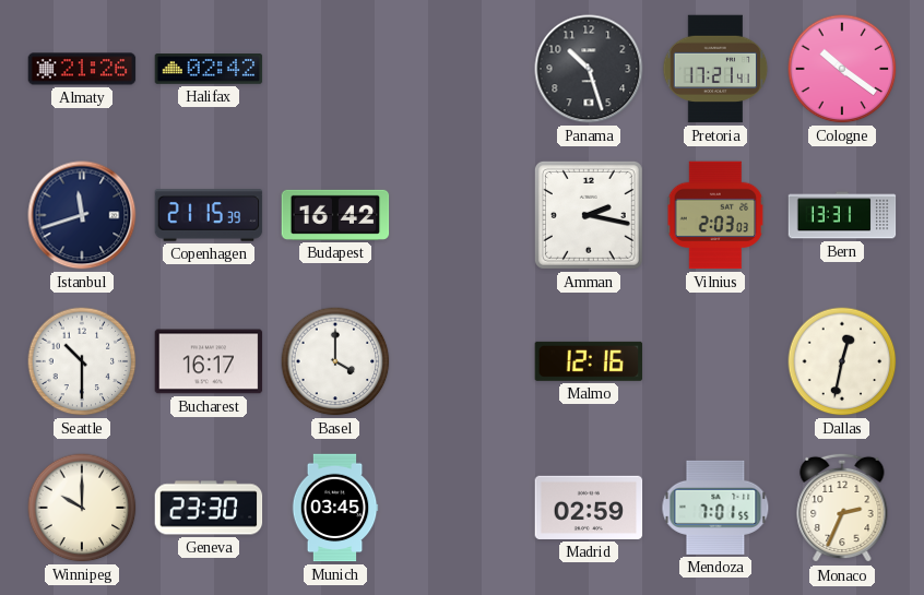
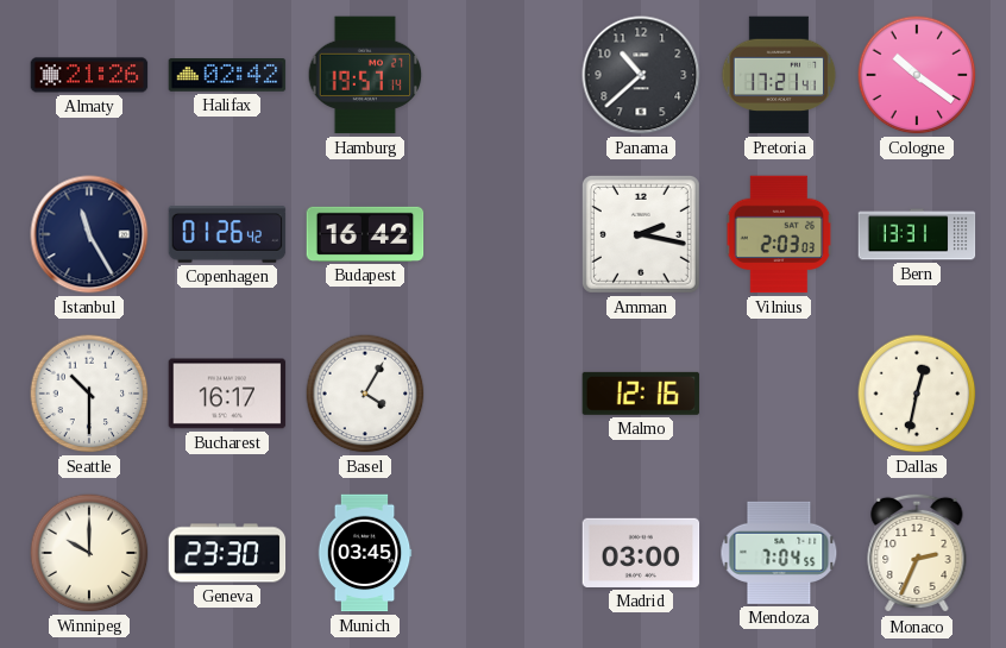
Hamburg: none -> 19:57
Panama: 10:27 -> 10:38
Istanbul: 11:42 -> 11:25
Copenhagen: 21:15 -> 01:26
Basel: 4:00 -> 4:05
Madrid: 02:59 -> 03:00
Mendoza: 7:01 -> 7:04
